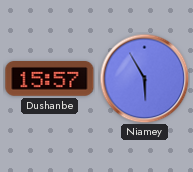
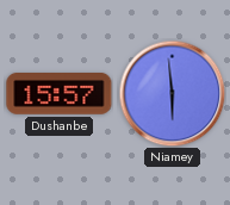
Niamey: 5:55 -> 5:59
